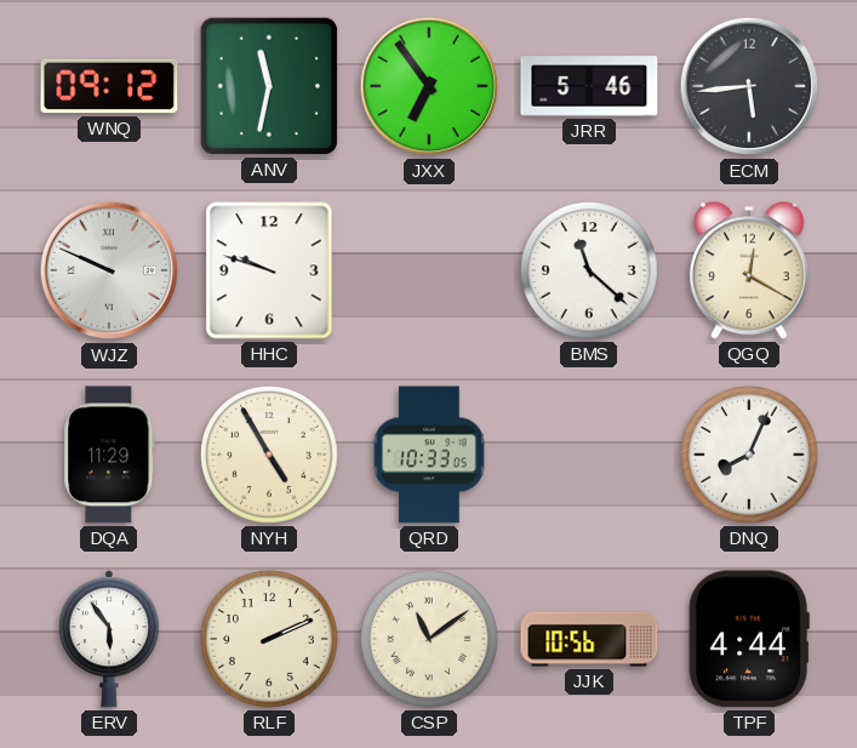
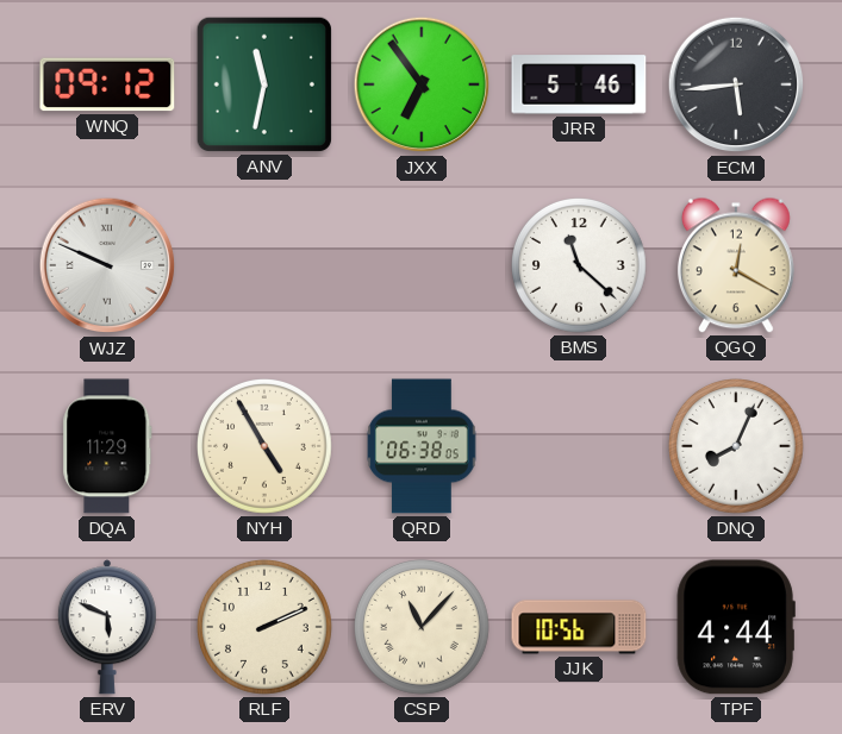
HHC: 9:48 -> none
QRD: 10:33 -> 06:38
ERV: 5:54 -> 5:49
CSP: 11:09 -> 11:07
